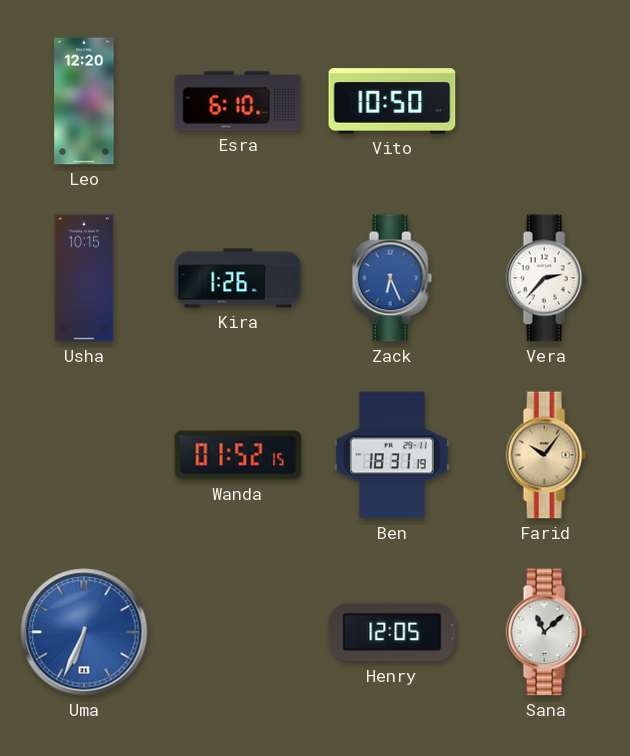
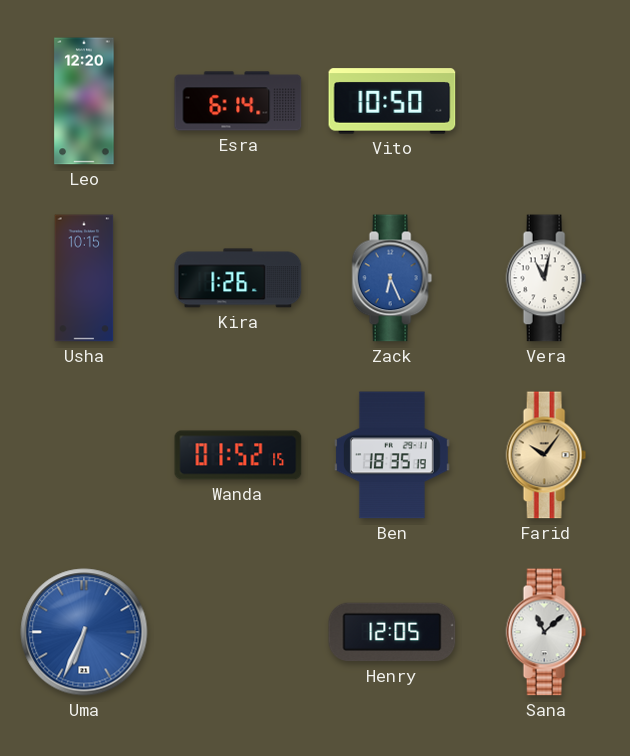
Esra: 6:10 -> 6:14
Vera: 2:37 -> 11:02
Ben: 18:31 -> 18:35
